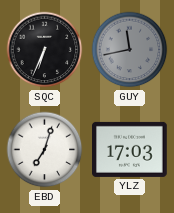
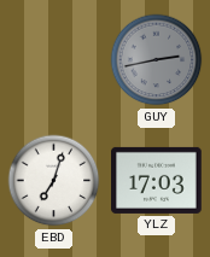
SQC: 6:34 -> none
GUY: 11:43 -> 2:43
